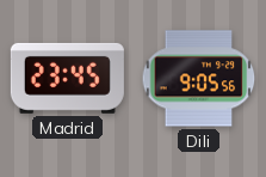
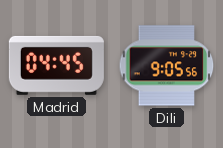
Madrid: 23:45 -> 04:45
